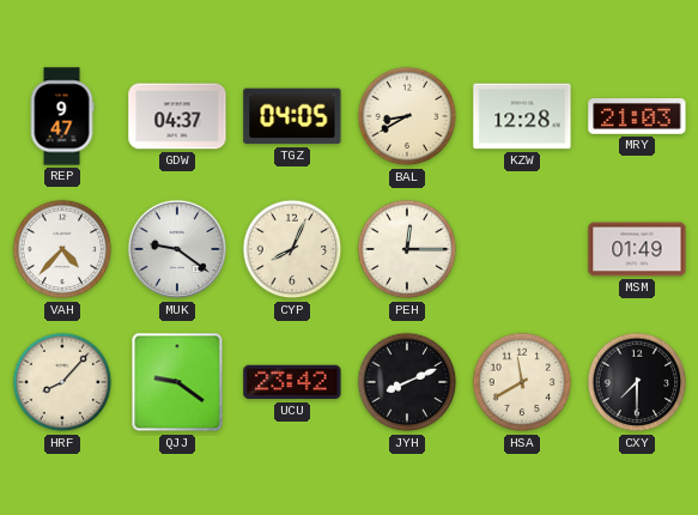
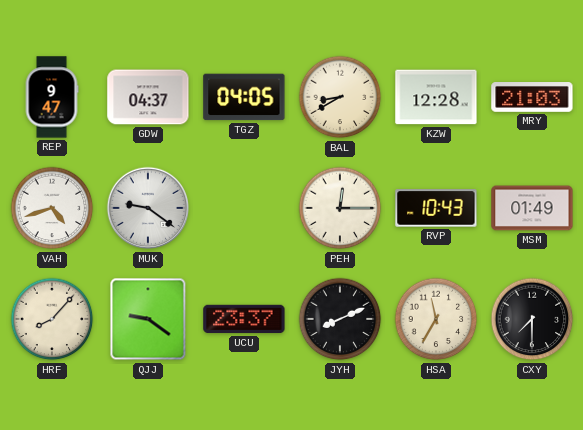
VAH: 4:37 -> 4:42
CYP: 8:04 -> none
RVP: none -> 10:43
UCU: 23:42 -> 23:37
HSA: 11:40 -> 11:35
